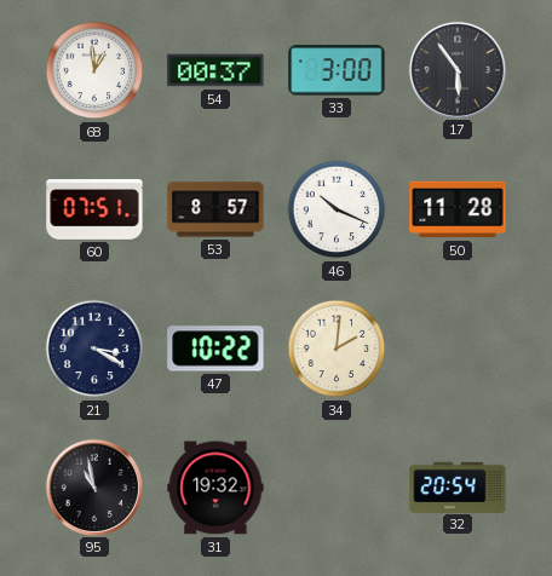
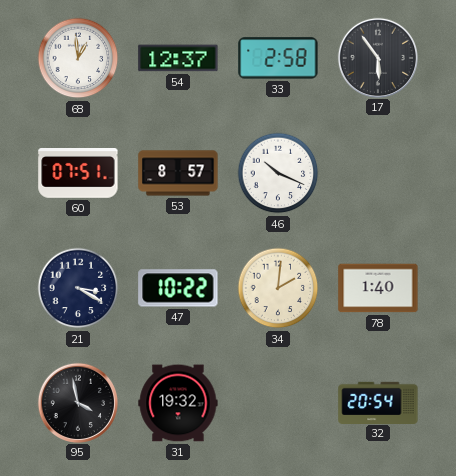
54: 00:37 -> 12:37
33: 3:00 -> 2:58
50: 11:28 -> none
78: none -> 1:40
95: 10:58 -> 3:58
